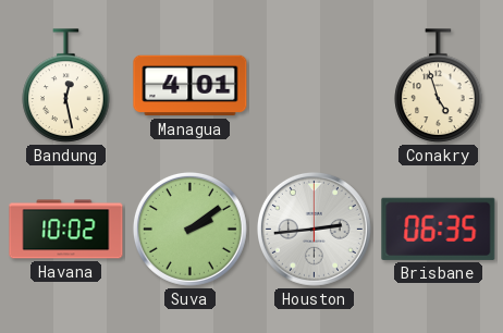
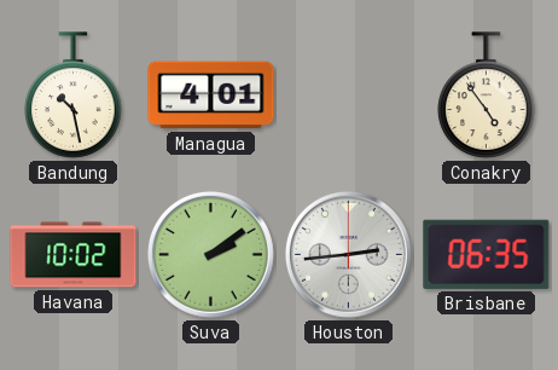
Bandung: 12:28 -> 10:28
Conakry: 4:57 -> 4:54
